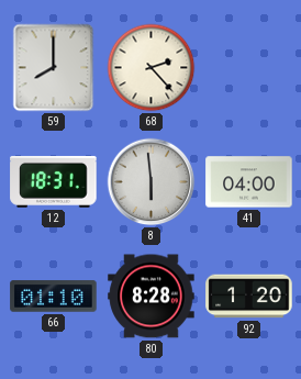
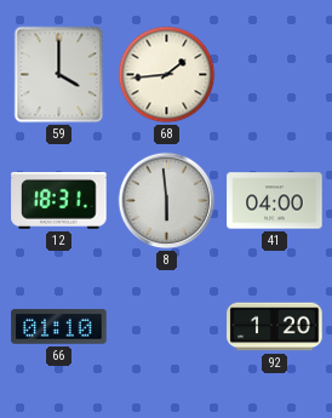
59: 8:00 -> 4:00
68: 2:23 -> 1:44
80: 8:28 -> none
